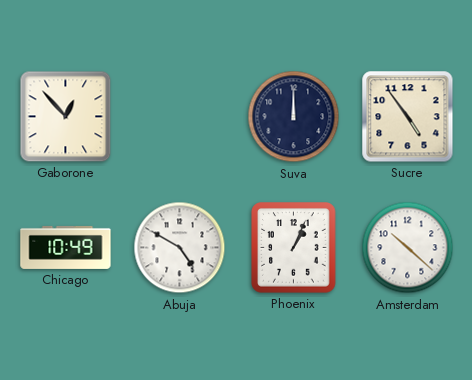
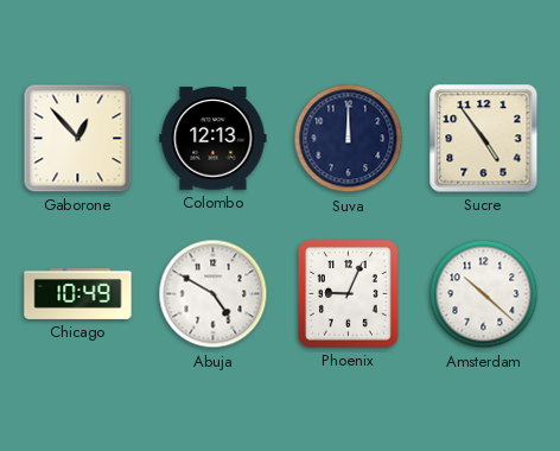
Colombo: none -> 12:13
Phoenix: 1:04 -> 9:04
